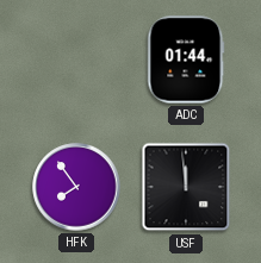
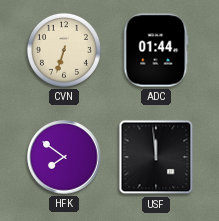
CVN: none -> 6:33
HFK: 7:54 -> 7:51
